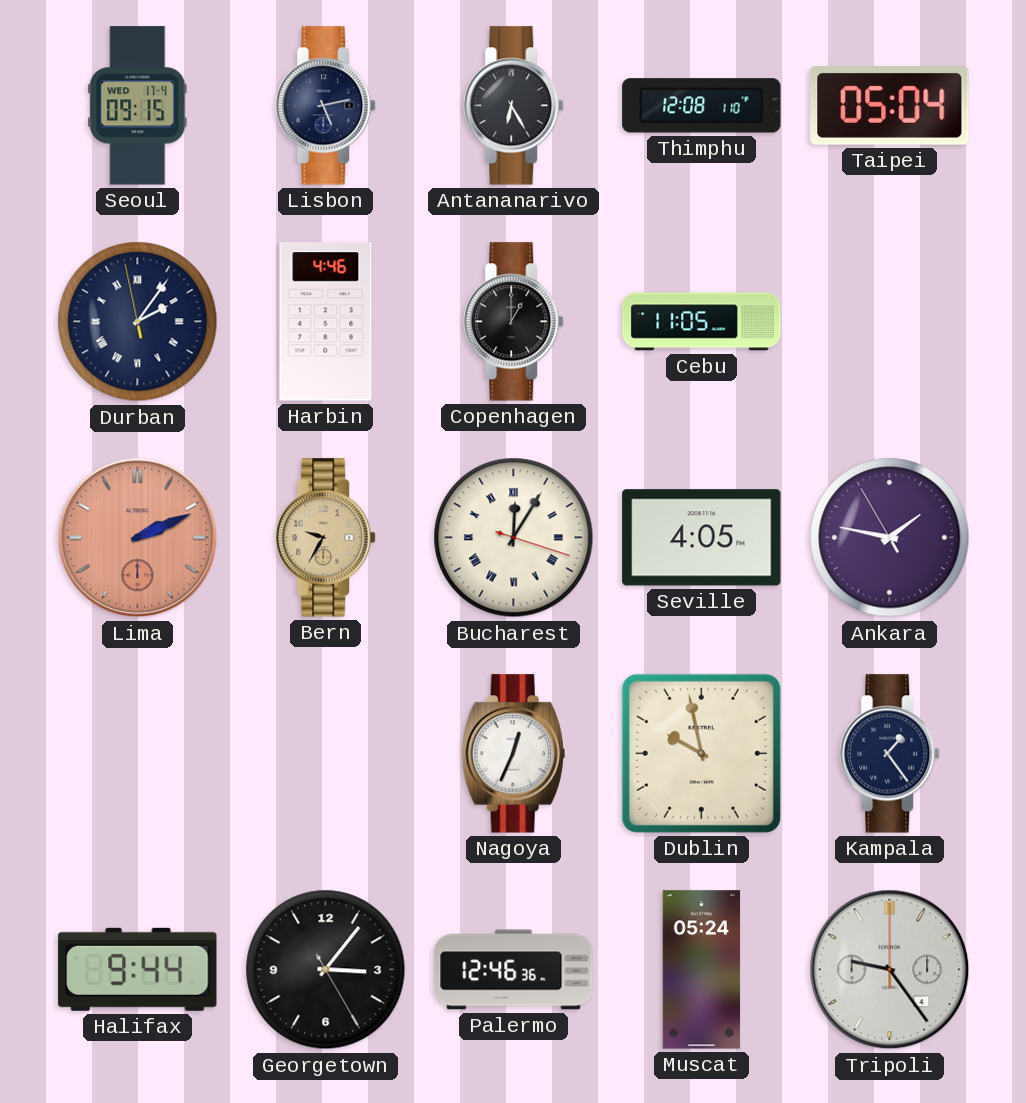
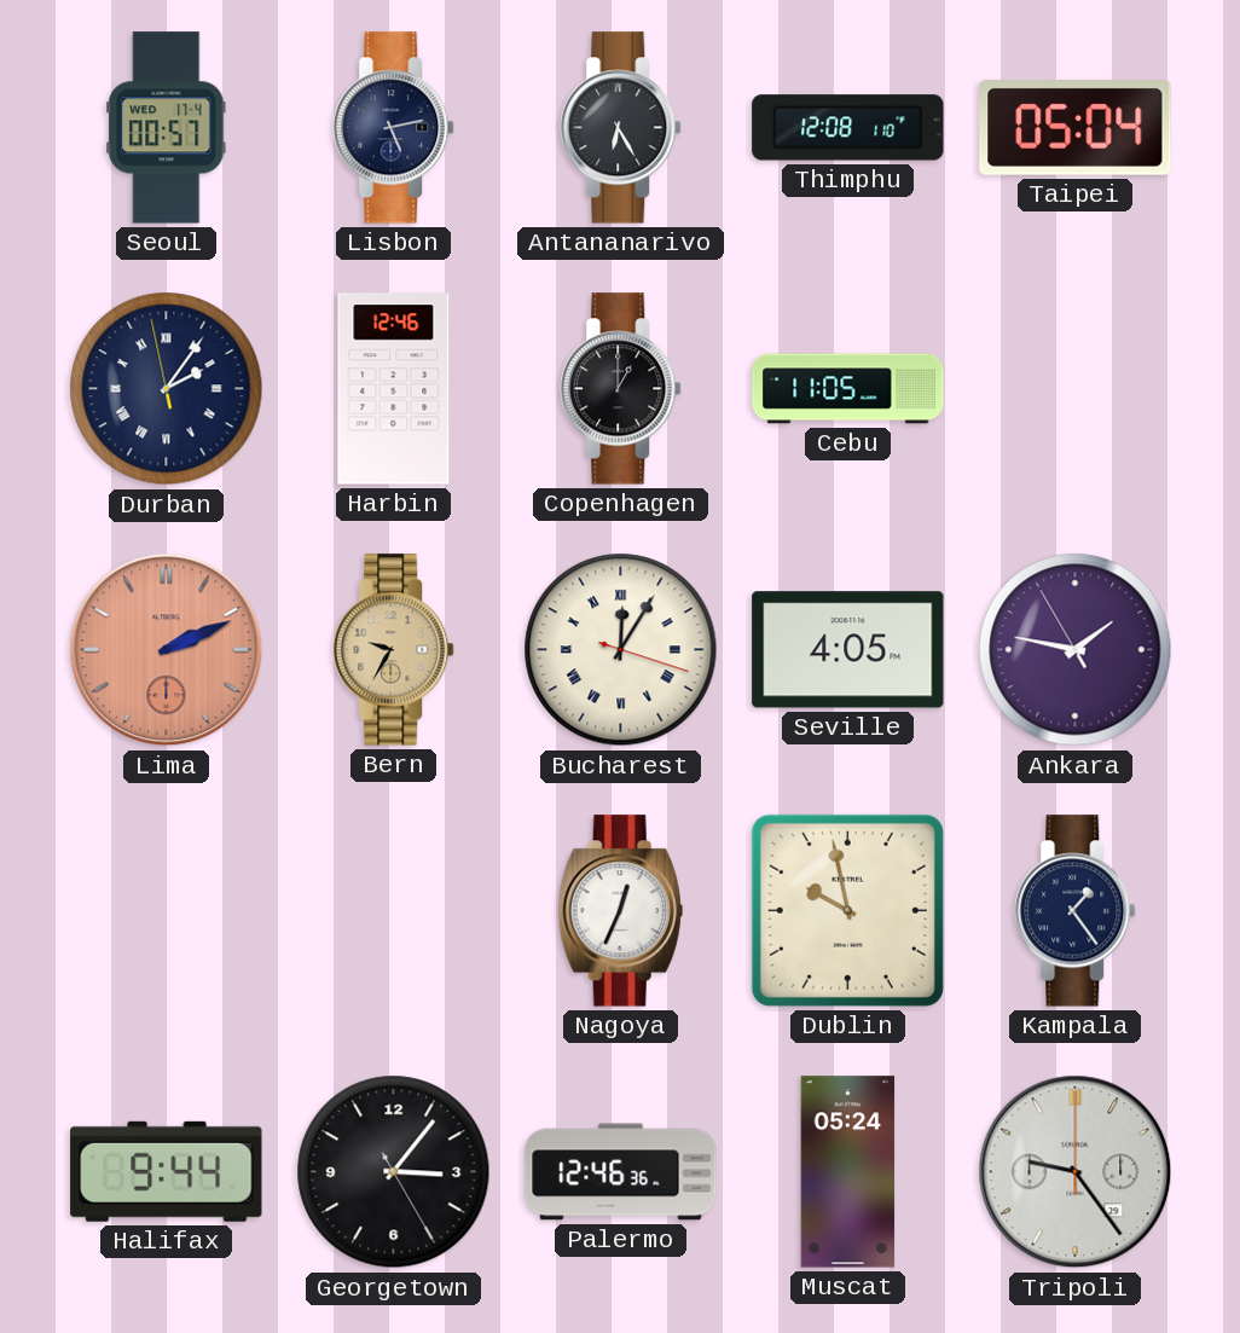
Seoul: 09:15 -> 00:57
Harbin: 4:46 -> 12:46
Tripoli date: 4 -> 29
